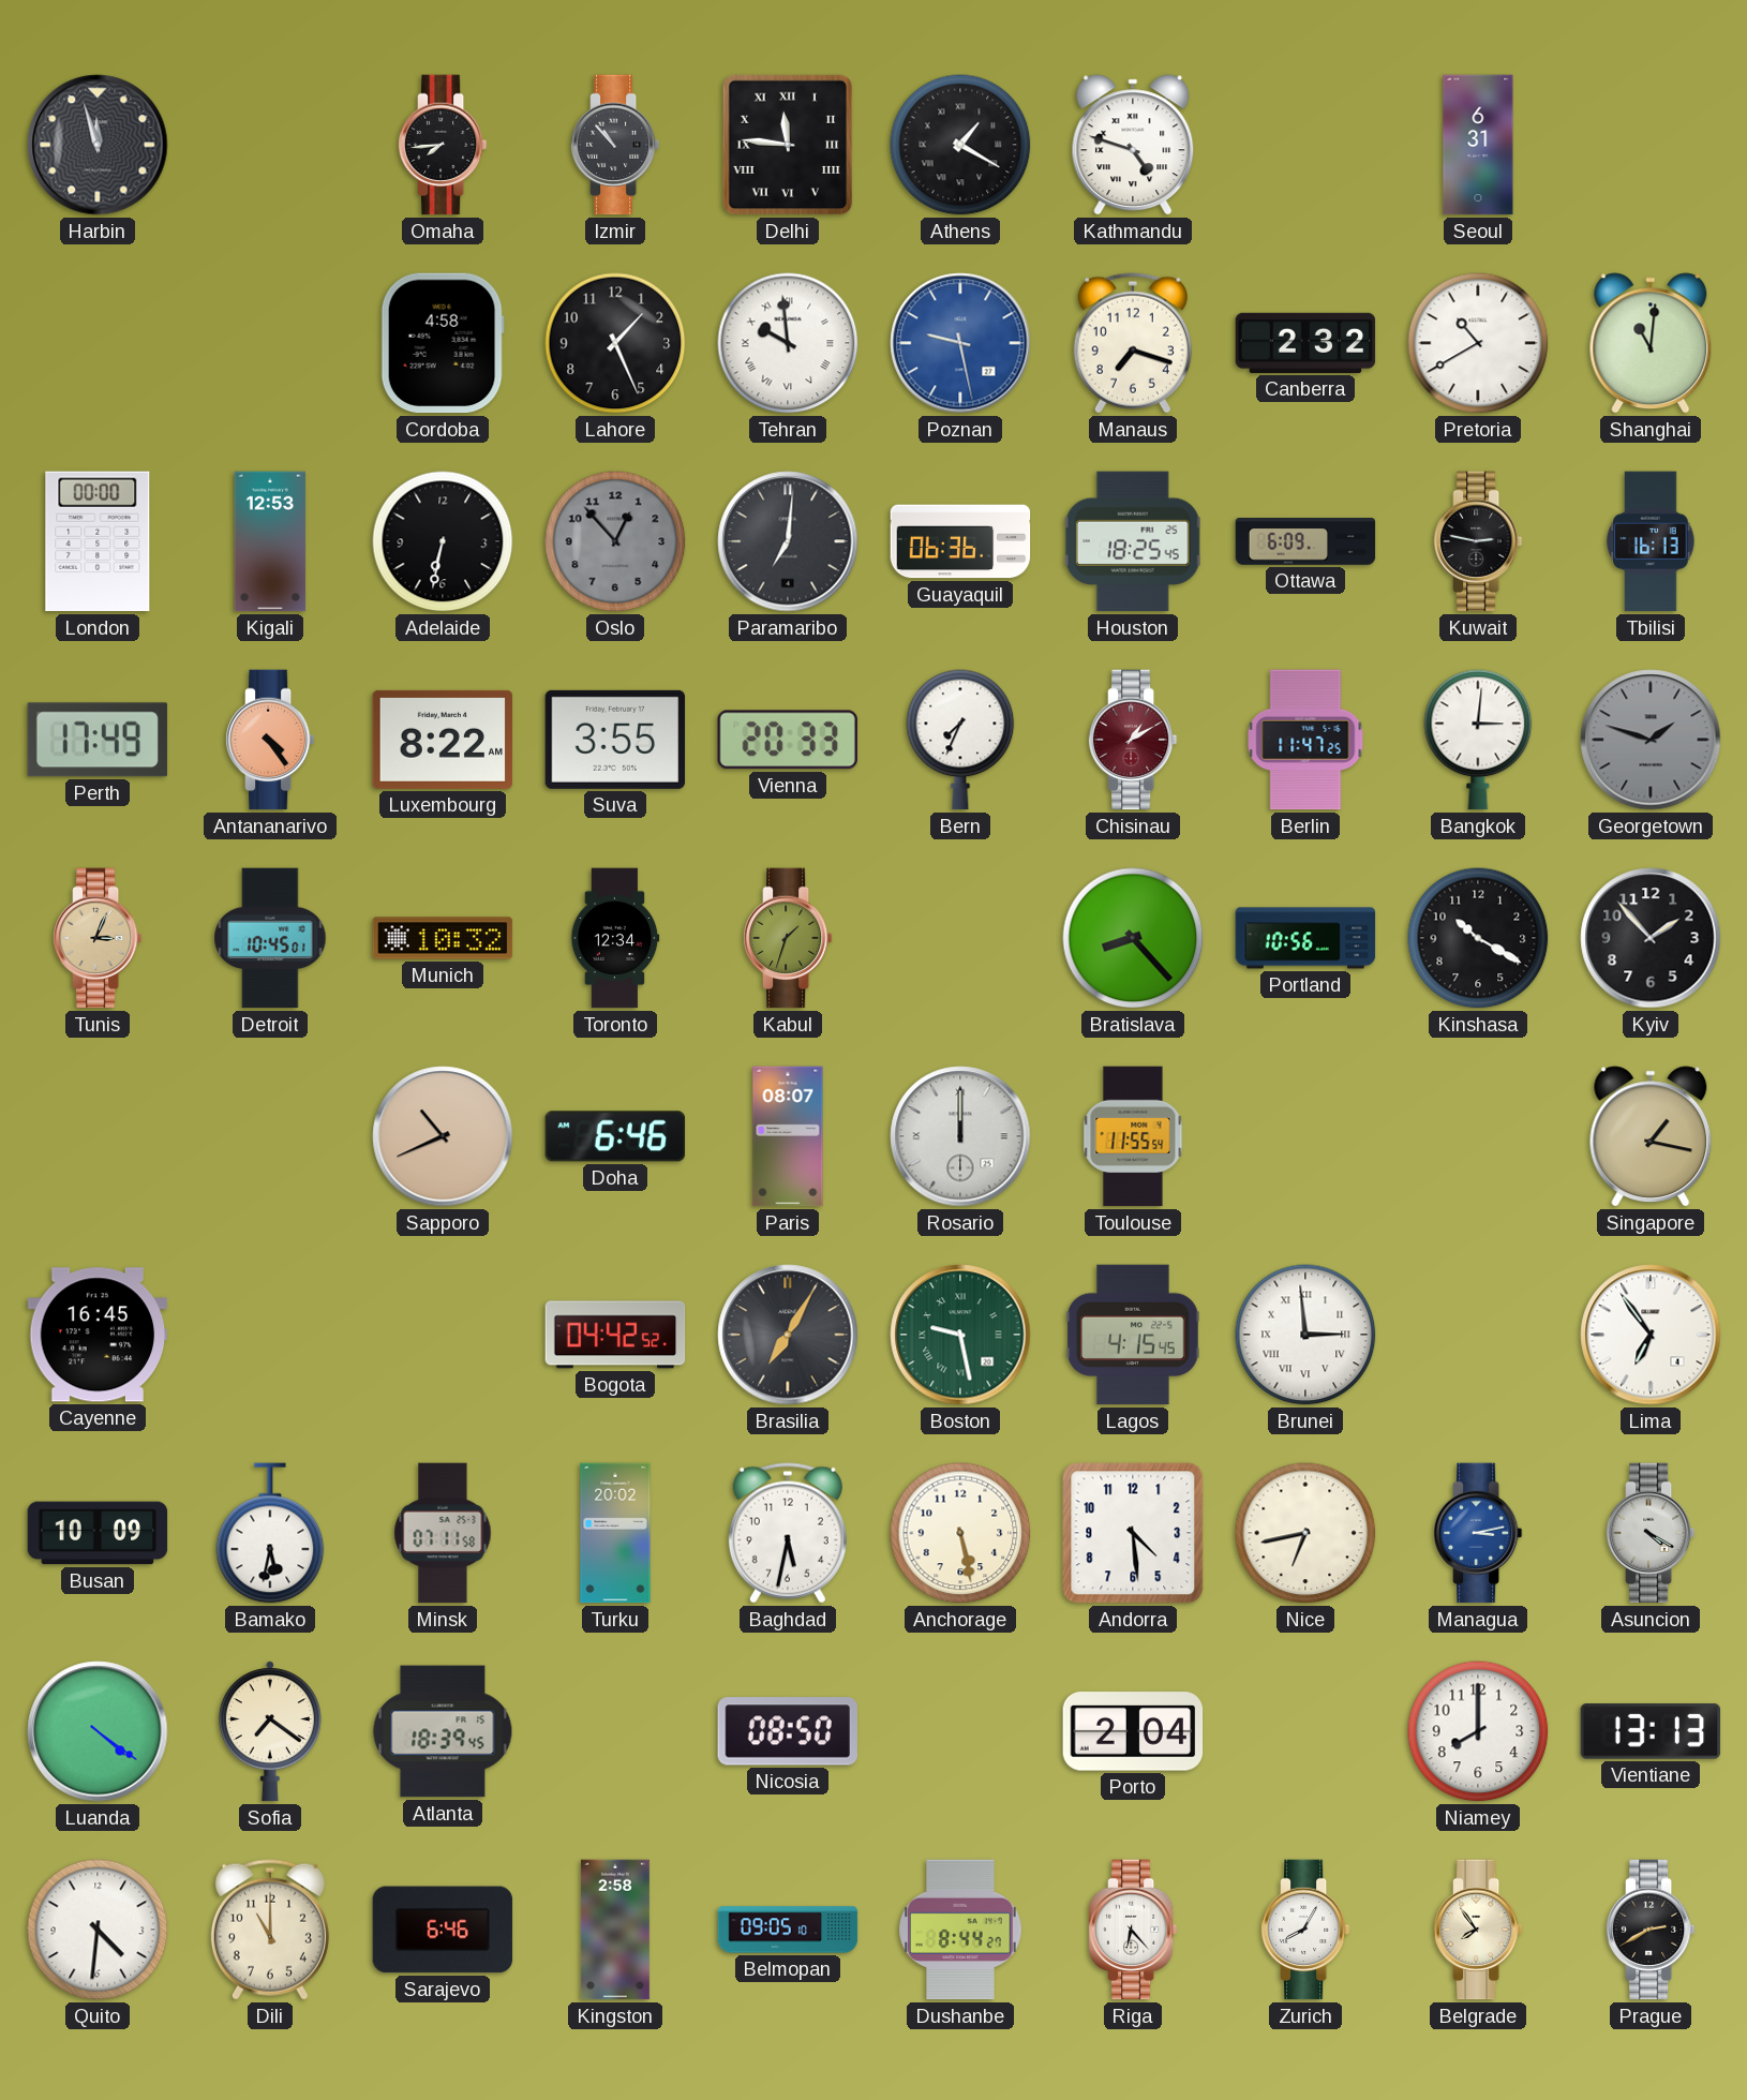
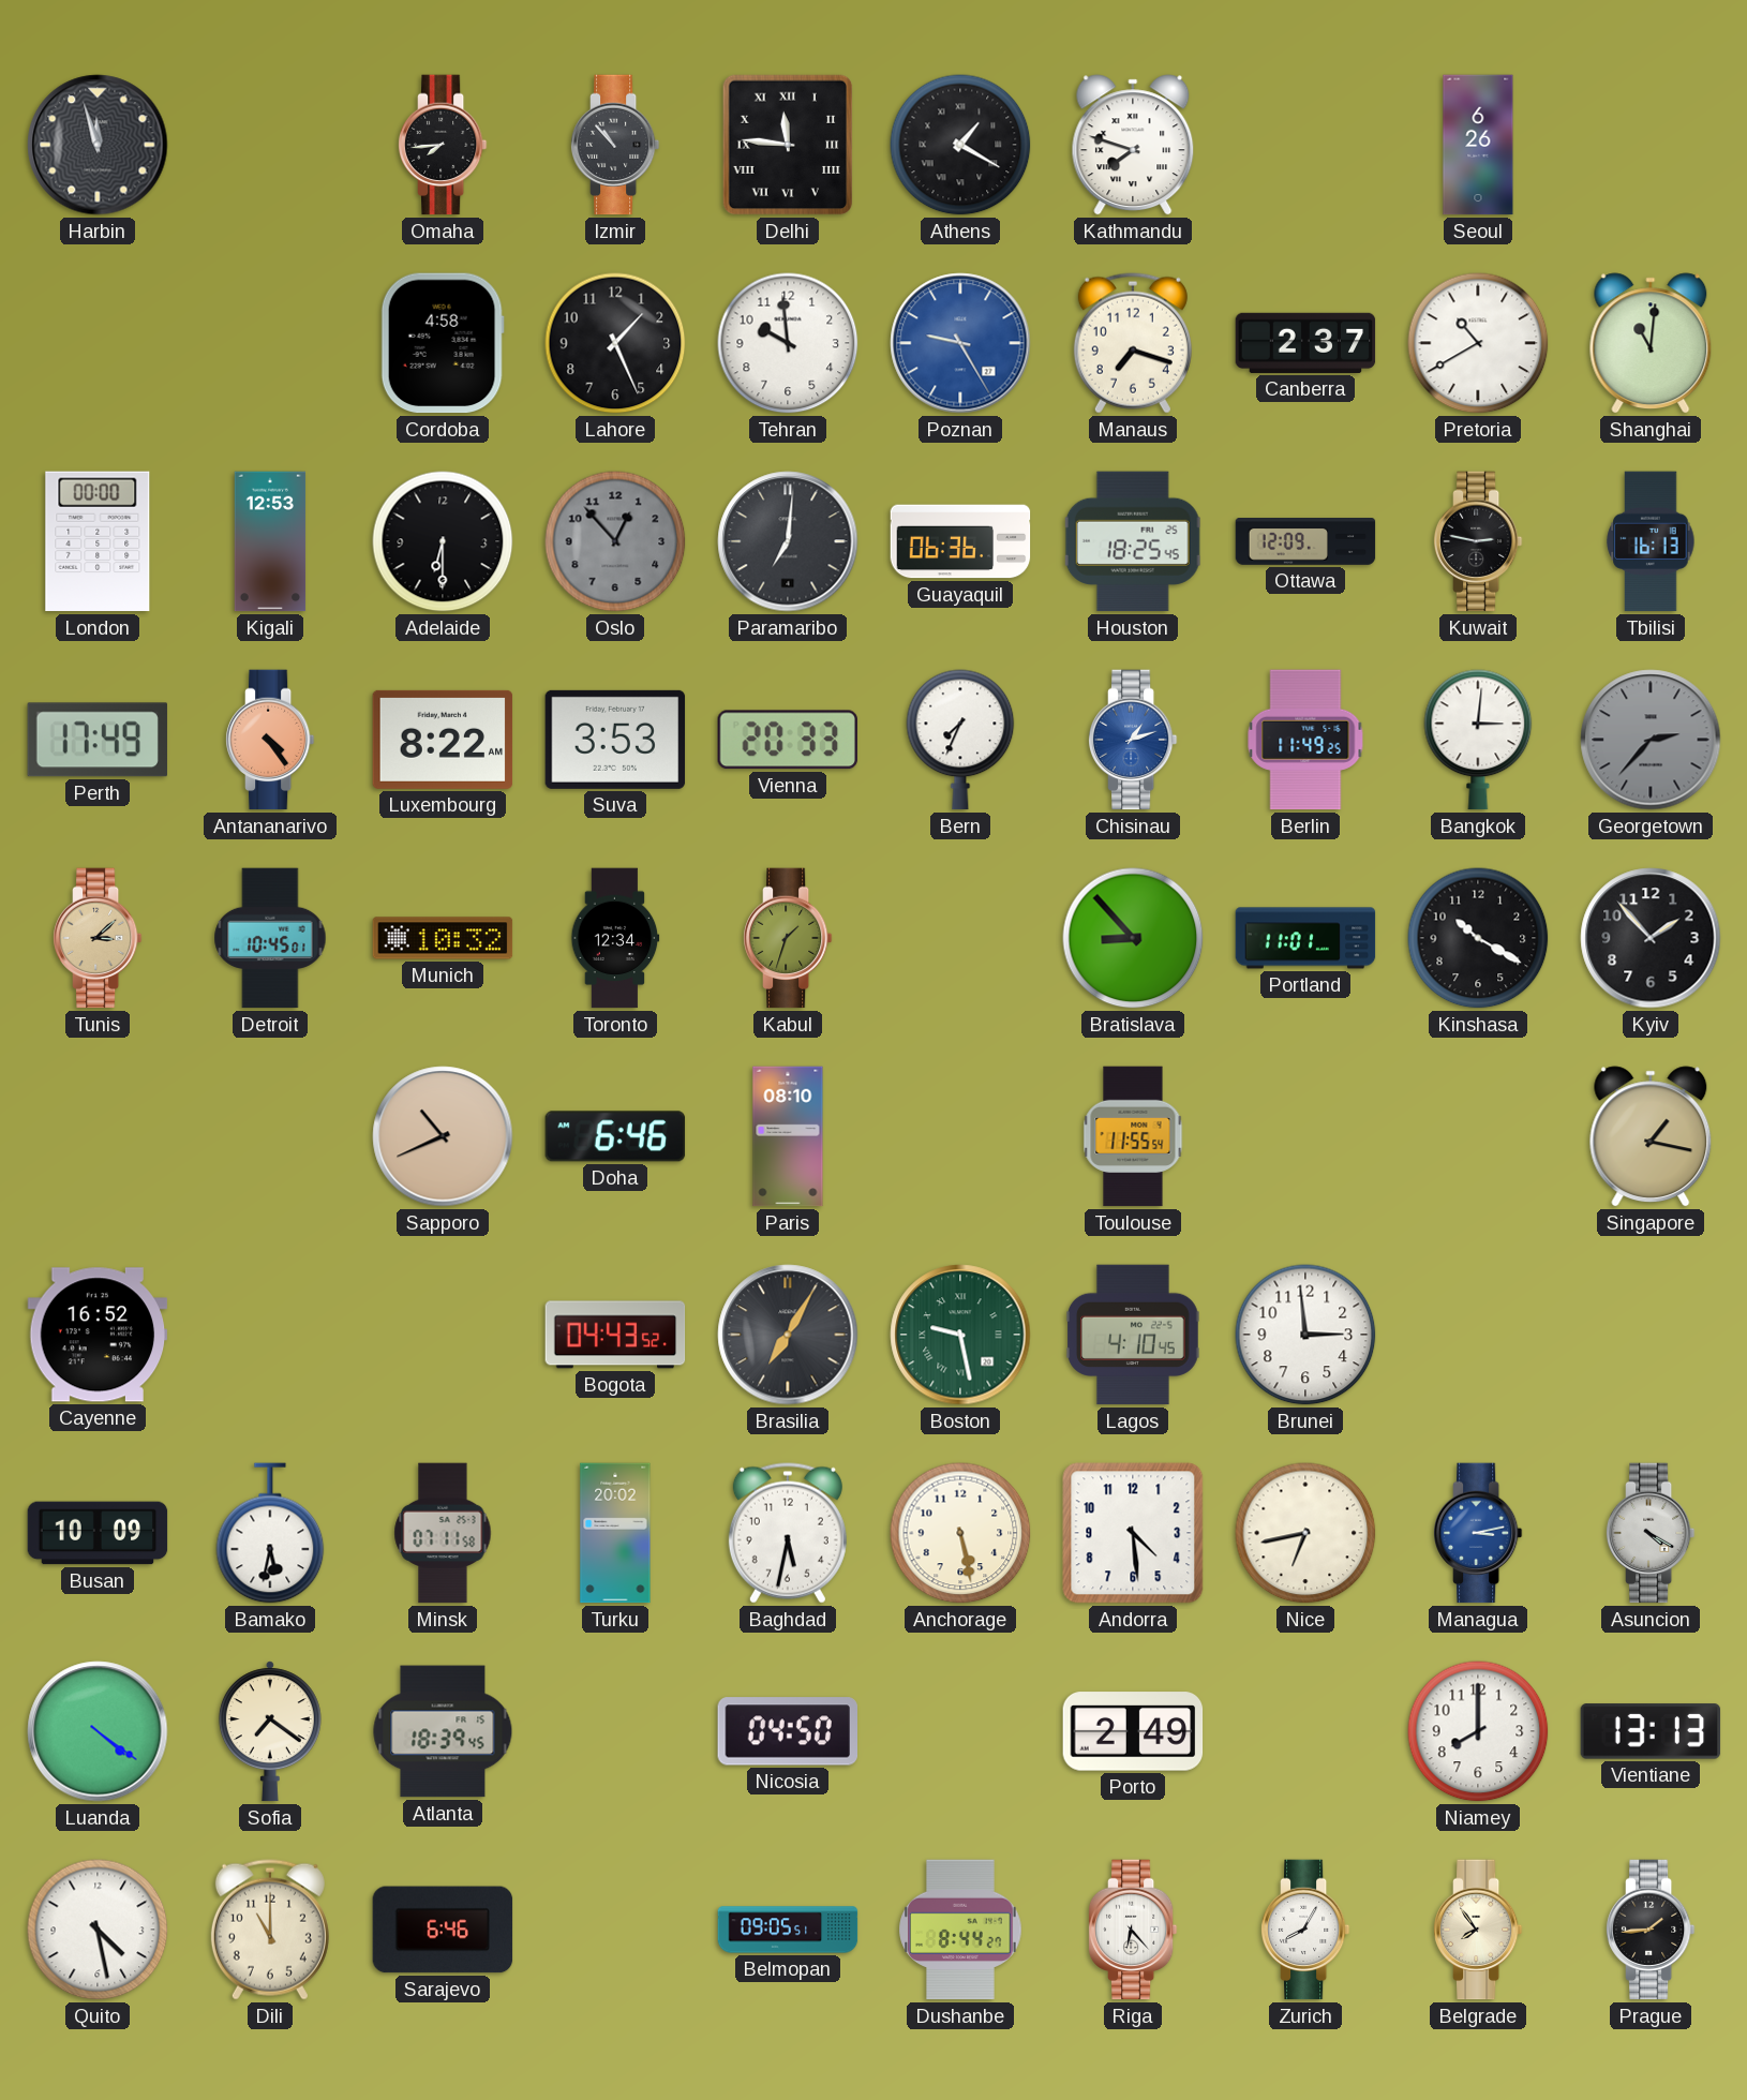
Kathmandu: 4:48 -> 7:48
Seoul: 6:31 -> 6:26
Tehran numerals: Roman -> Arabic
Poznan: 9:28 -> 9:25
Canberra: 2:32 -> 2:37
Adelaide: 6:32 -> 6:30
Ottawa: 6:09 -> 12:09
Suva: 3:55 -> 3:53
Chisinau: 1:10 -> 1:12
Chisinau dial: burgundy -> blue
Berlin: 11:47 -> 11:49
Georgetown: 1:48 -> 2:37
Tunis: 3:04 -> 3:08
Bratislava: 8:23 -> 8:53
Portland: 10:56 -> 11:01
Paris: 08:07 -> 08:10
Rosario: 12:00 -> none
Cayenne: 16:45 -> 16:52
Bogota: 04:42 -> 04:43
Lagos: 4:15 -> 4:10
Brunei numerals: Roman -> Arabic
Lima: 6:54 -> none
Nicosia: 08:50 -> 04:50
Porto: 2:04 -> 2:49
Quito: 4:31 -> 4:28
Kingston: 2:58 -> none
Belmopan: 09:05:10 -> 09:05:51
Prague: 2:40 -> 1:44
